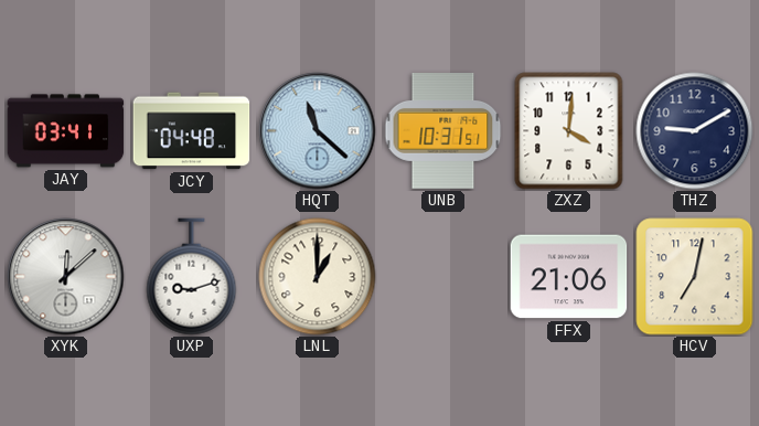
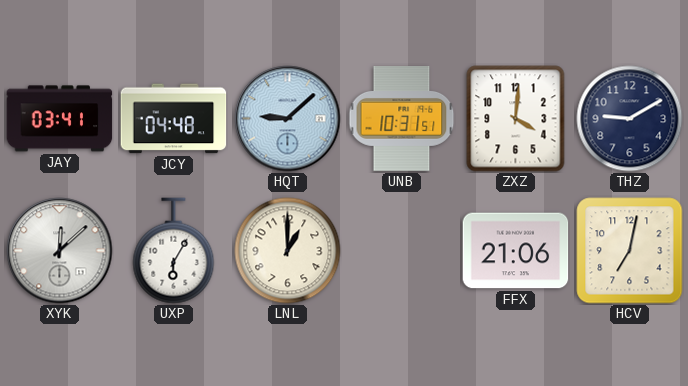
HQT: 11:22 -> 9:08
UXP: 9:12 -> 6:05
